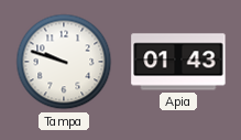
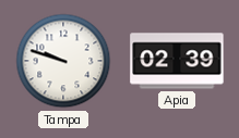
Apia: 01:43 -> 02:39
